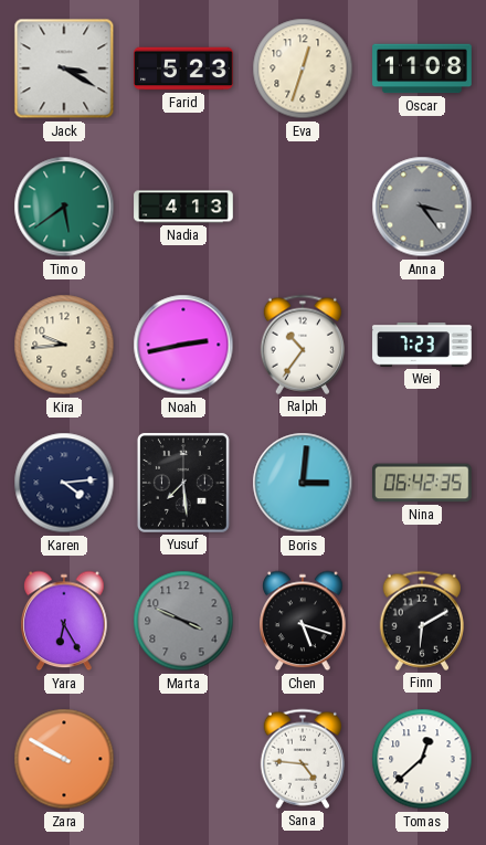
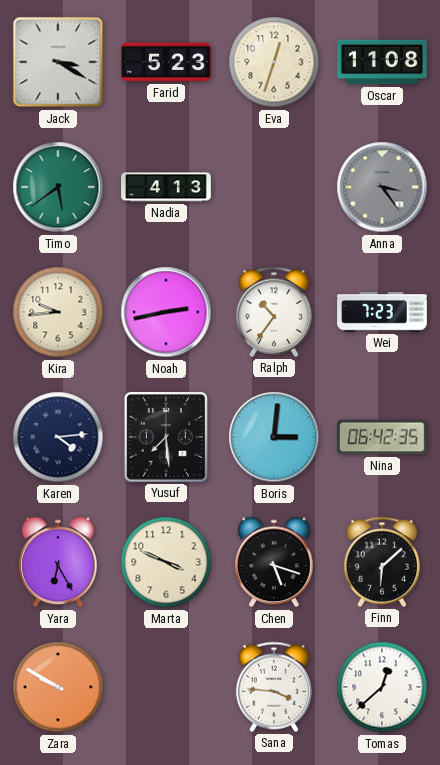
Marta dial: grey -> cream
Finn: 6:10 -> 6:08
Sana: 4:46 -> 3:46
